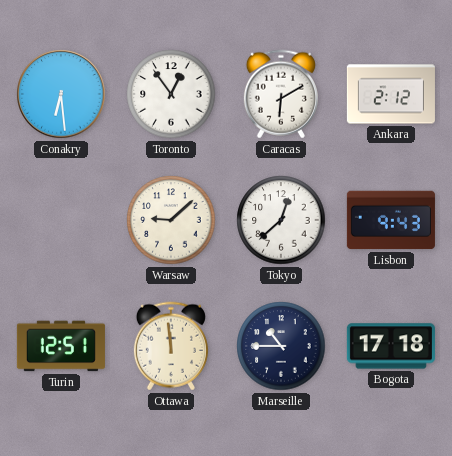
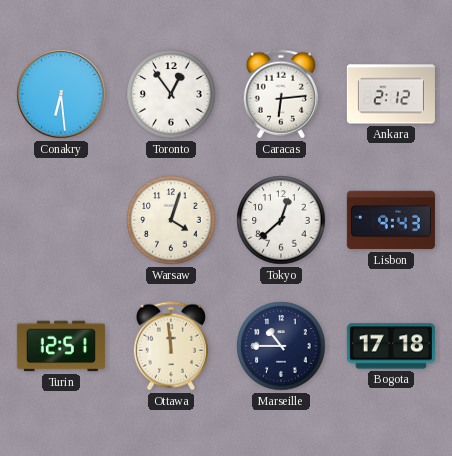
Caracas: 6:10 -> 6:14
Warsaw: 9:08 -> 4:03
